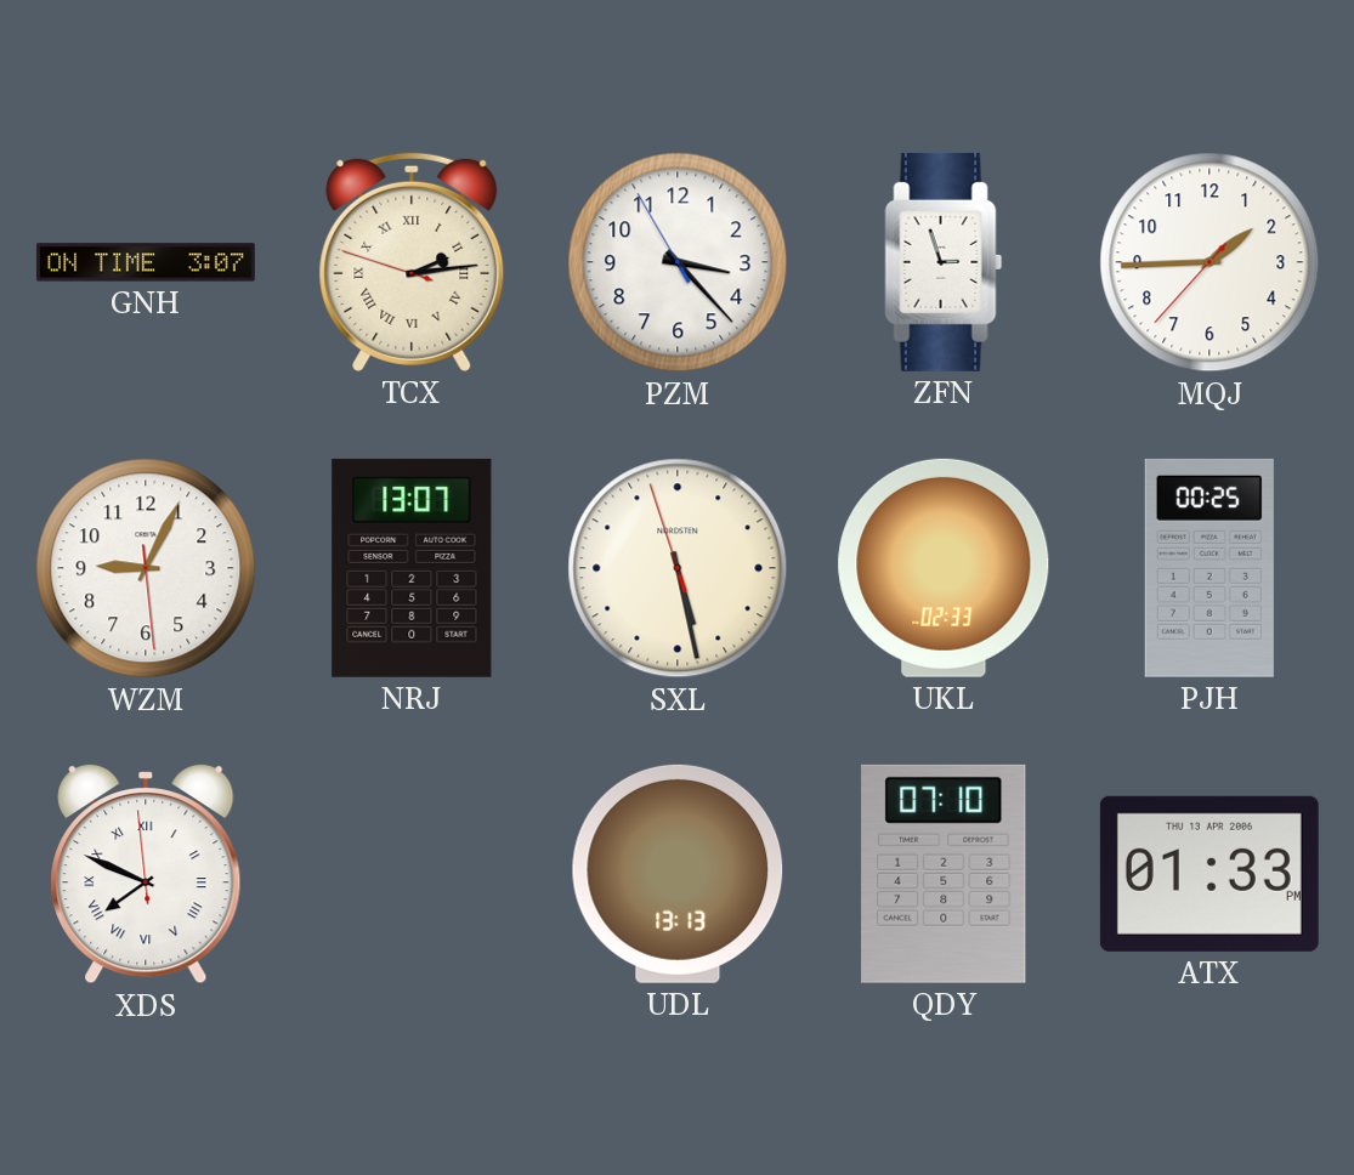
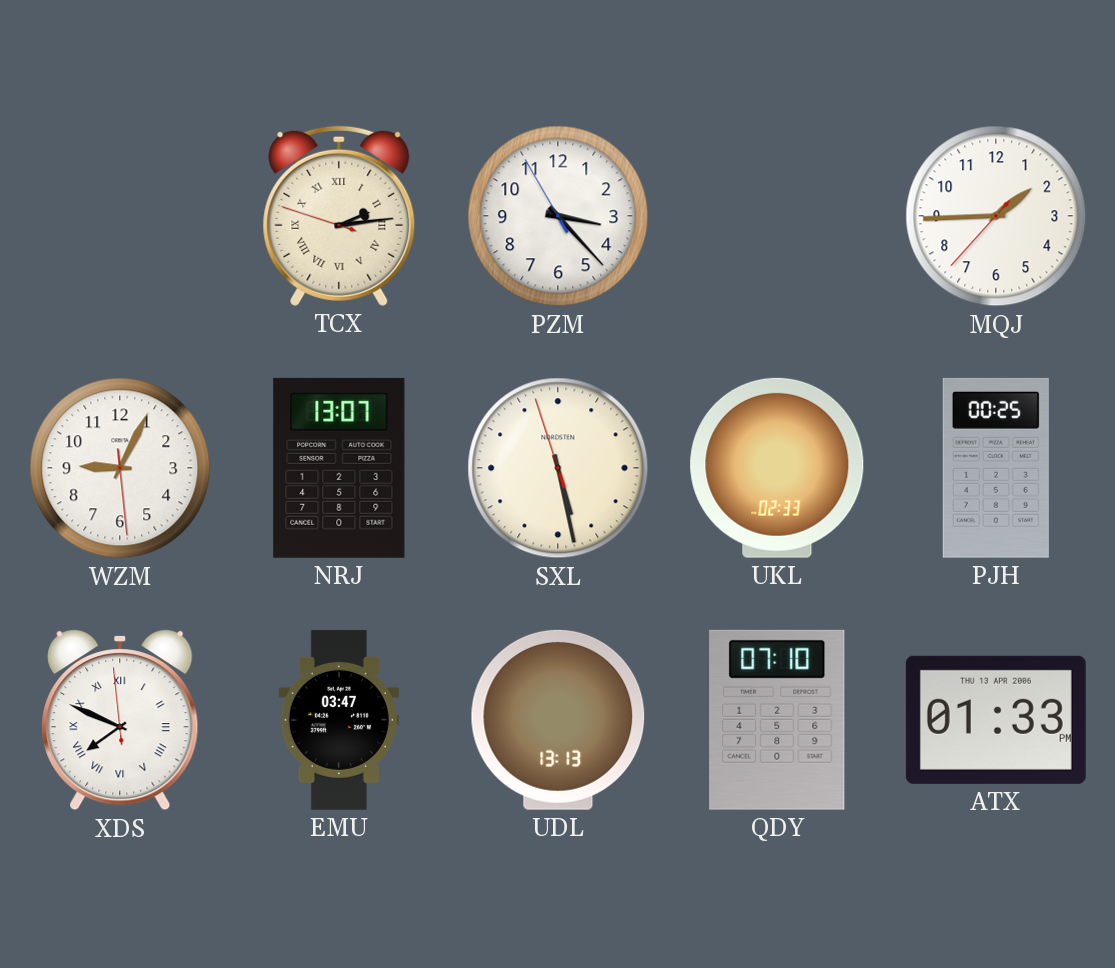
GNH: 3:07 -> none
ZFN: 2:57 -> none
EMU: none -> 03:47
